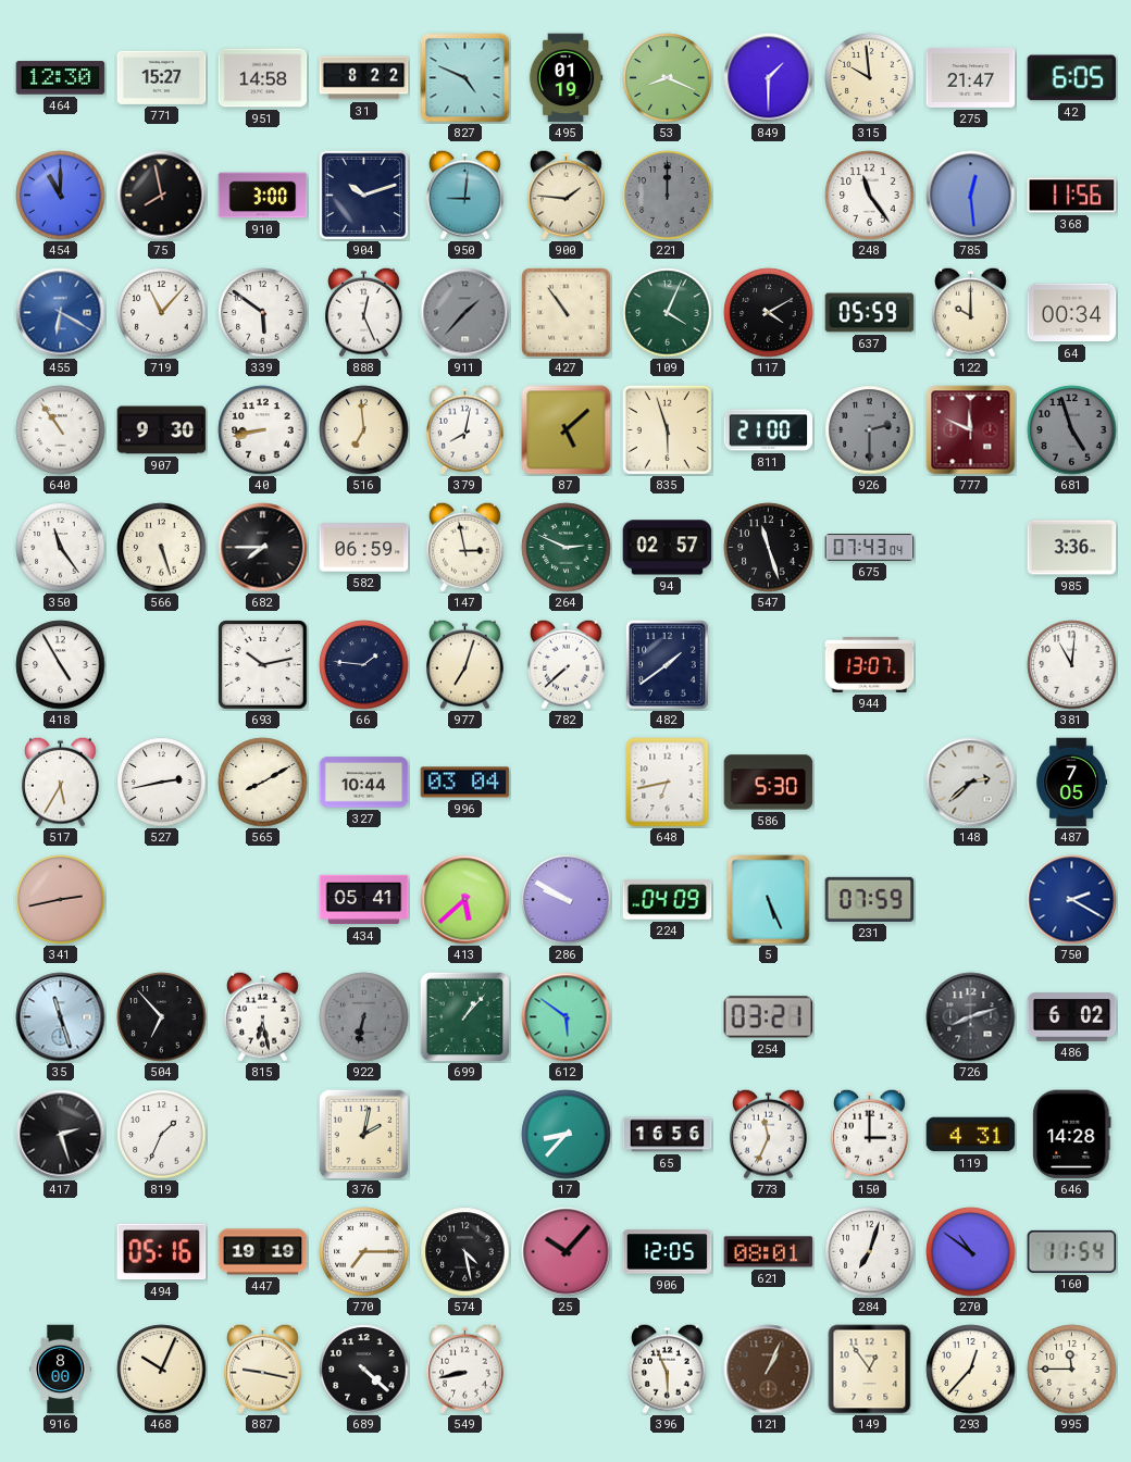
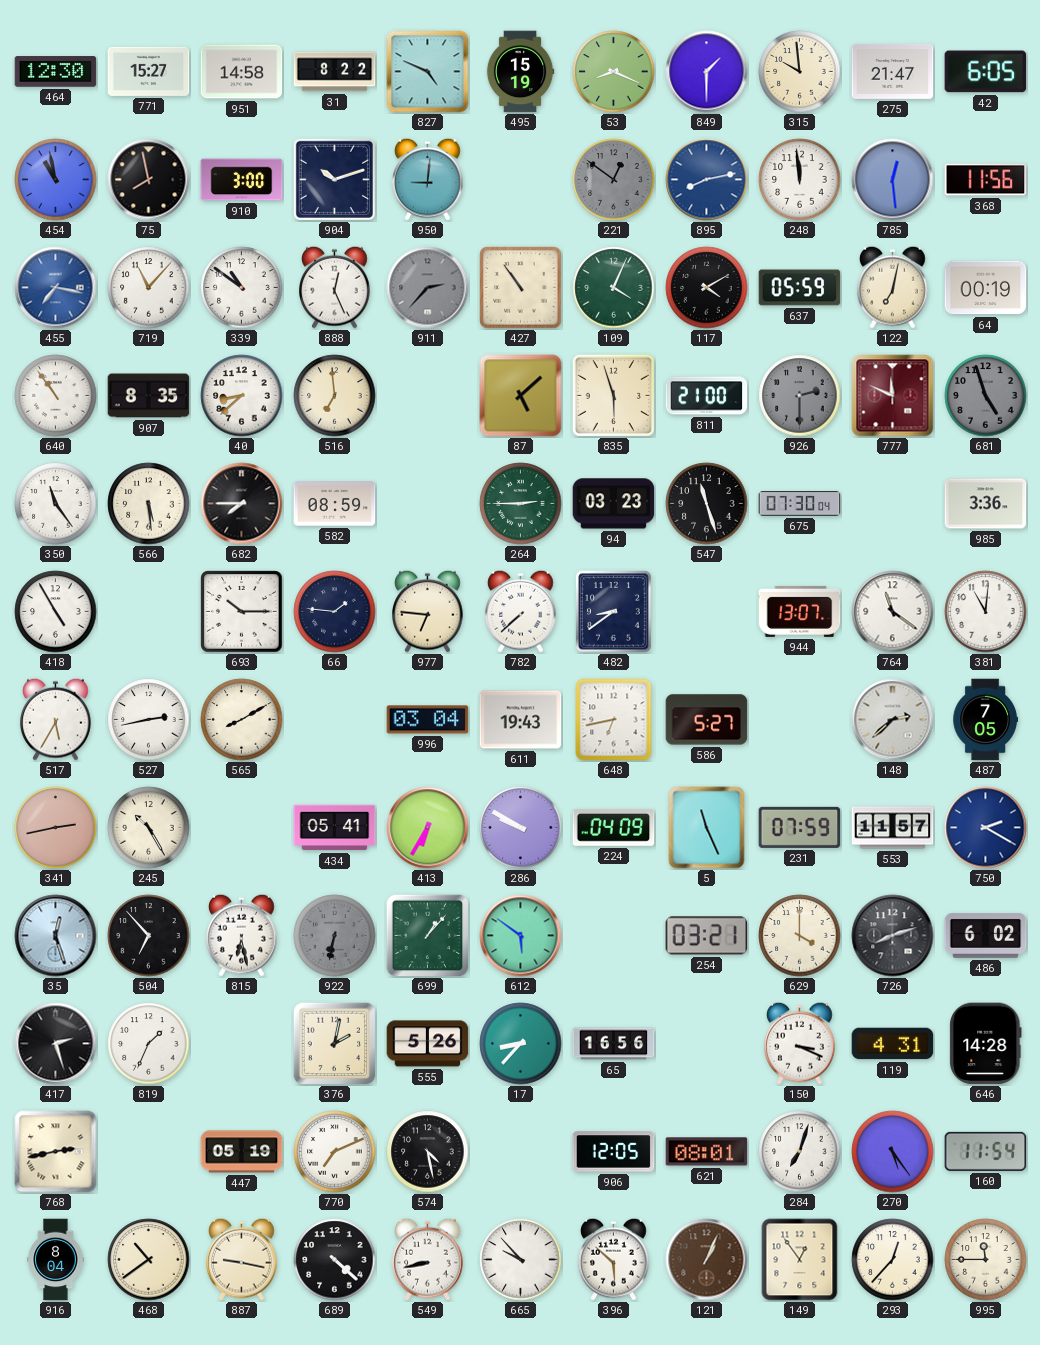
495: 01:19 -> 15:19
454: 11:00 -> 10:58
900: 1:46 -> none
221: 12:00 -> 12:51
895: none -> 8:13
248: 11:24 -> 11:59
455: 6:20 -> 7:17
339: 5:51 -> 10:51
911: 1:37 -> 2:37
122: 10:00 -> 7:02
64: 00:34 -> 00:19
907: 9:30 -> 8:35
40: 8:43 -> 8:38
379: 8:02 -> none
566: 5:27 -> 5:29
582: 06:59 -> 08:59
147: 2:58 -> none
264: 2:49 -> 2:45
94: 02:57 -> 03:23
675: 07:43 -> 07:30
693: 10:13 -> 10:15
977: 7:03 -> 6:46
482: 1:39 -> 8:39
764: none -> 11:21
327: 10:44 -> none
611: none -> 19:43
586: 5:30 -> 5:27
245: none -> 10:25
413: 5:38 -> 6:35
5: 5:26 -> 11:26
553: none -> 11:57
35: 11:27 -> 12:27
629: none -> 4:00
555: none -> 5:26
773: 11:34 -> none
150: 3:00 -> 3:19
768: none -> 2:43
494: 05:16 -> none
447: 19:19 -> 05:19
770: 7:15 -> 7:11
25: 10:07 -> none
270: 10:51 -> 5:24
916: 8:00 -> 8:04
468: 10:04 -> 10:39
665: none -> 9:53
396: 5:56 -> 5:52
